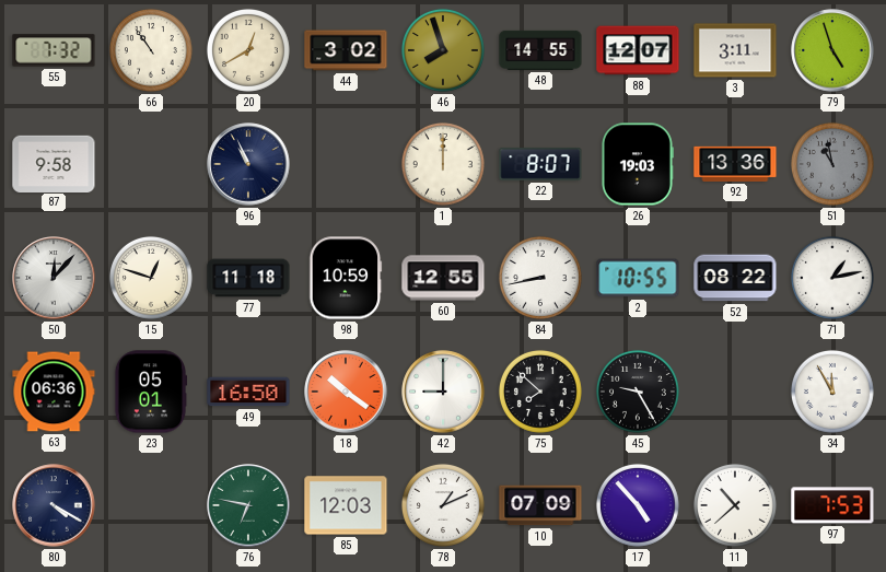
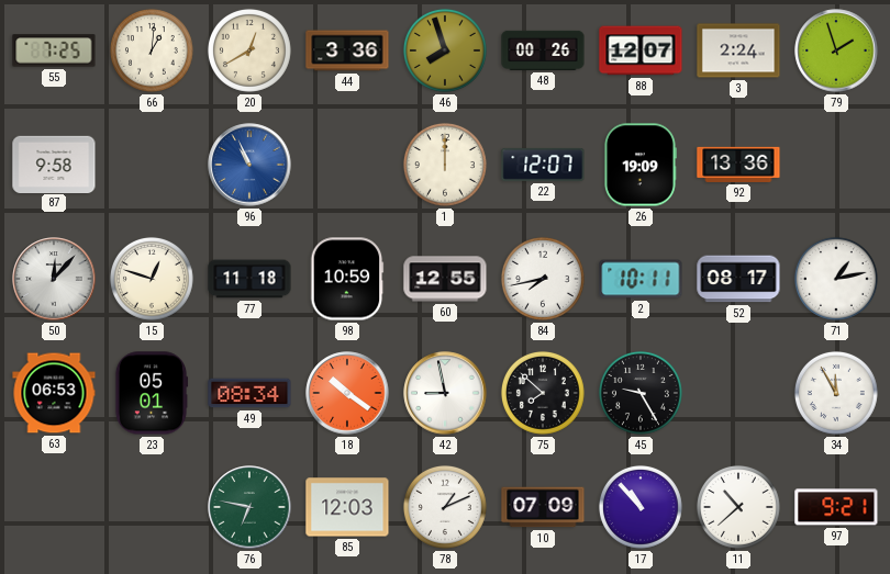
55: 7:32 -> 7:25
66: 10:54 -> 1:01
44: 3:02 -> 3:36
48: 14:55 -> 00:26
3: 3:11 -> 2:24
79: 4:57 -> 1:57
96 dial: navy -> blue
22: 8:07 -> 12:07
26: 19:03 -> 19:09
51: 10:58 -> none
84: 8:43 -> 7:43
2: 10:55 -> 10:11
52: 08:22 -> 08:17
63: 06:36 -> 06:53
49: 16:50 -> 08:34
42: 9:00 -> 8:58
80: 4:20 -> none
17: 4:53 -> 10:53
97: 7:53 -> 9:21
